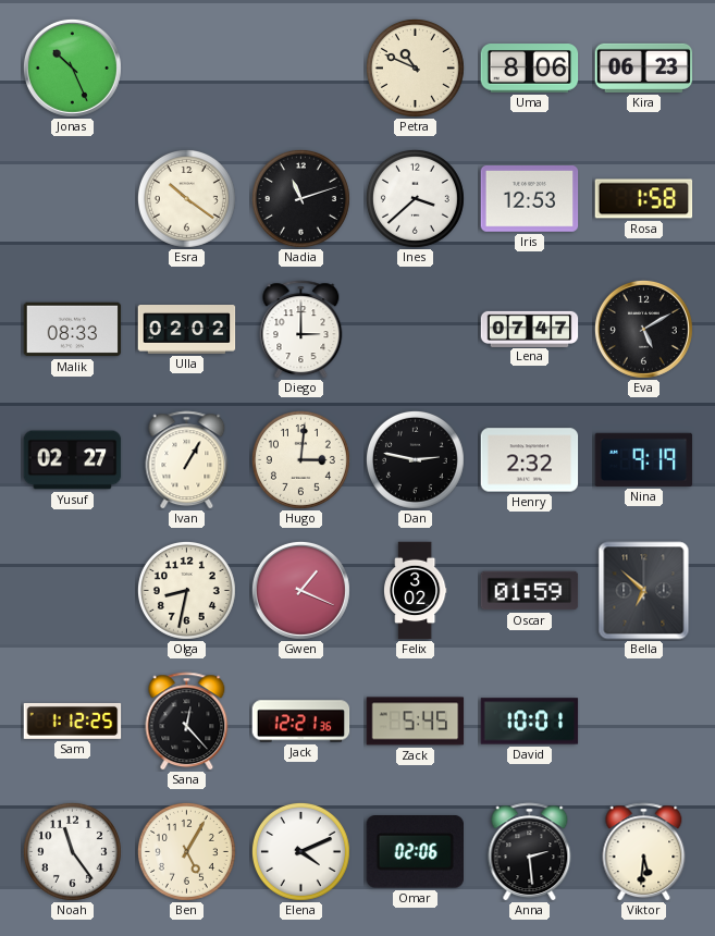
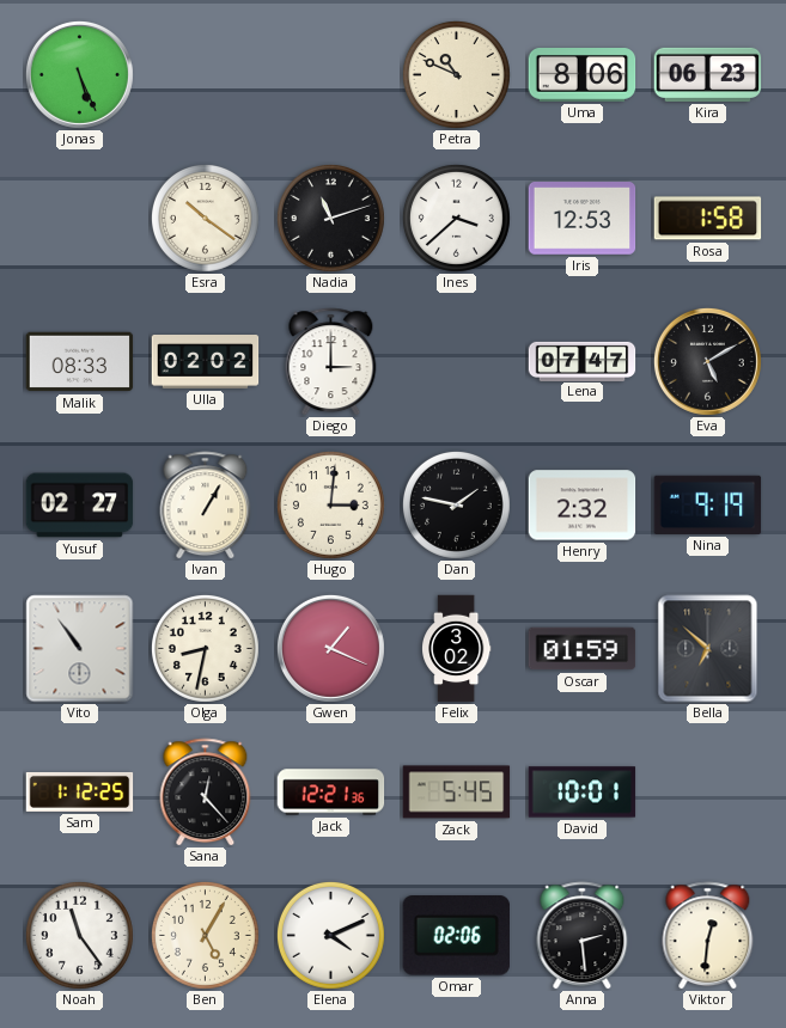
Jonas: 10:26 -> 5:26
Dan: 2:47 -> 1:47
Vito: none -> 10:54
Viktor: 5:31 -> 12:31
